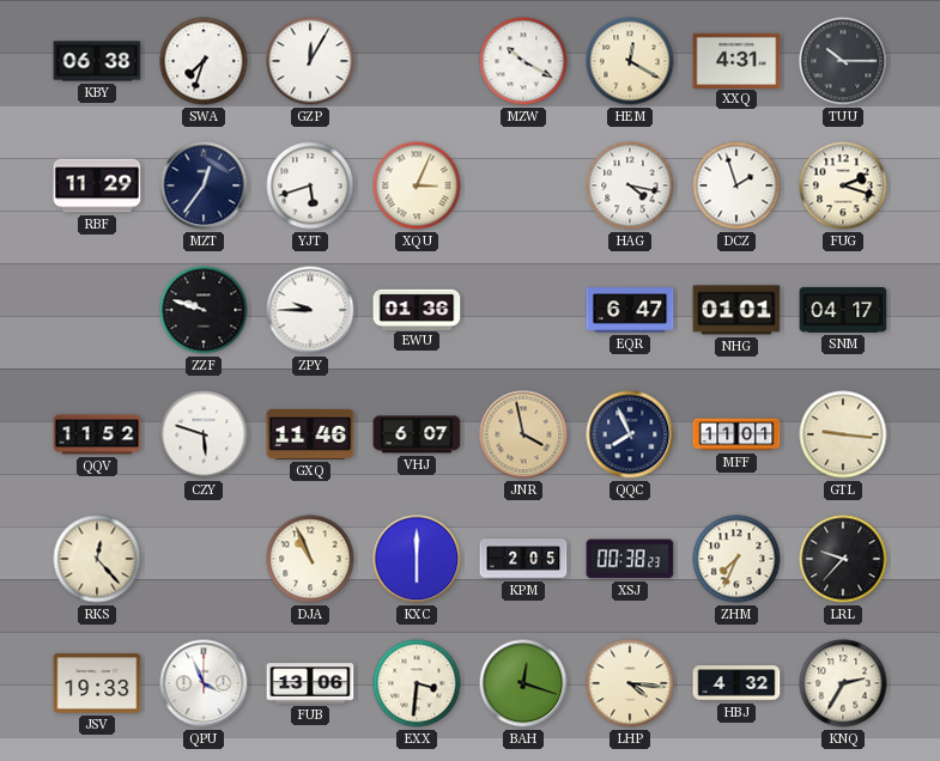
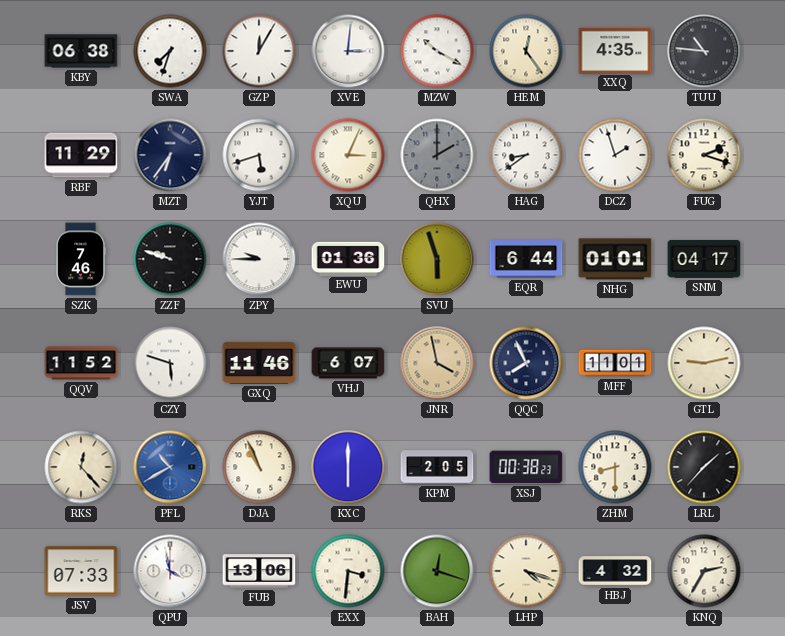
XVE: none -> 3:01
HEM: 12:20 -> 12:24
XXQ: 4:31 -> 4:35
TUU: 10:15 -> 10:46
MZT: 12:36 -> 6:36
QHX: none -> 2:00
HAG: 4:17 -> 8:39
SZK: none -> 7:46
SVU: none -> 5:57
EQR: 6:47 -> 6:44
GTL: 9:16 -> 9:13
PFL: none -> 10:40
ZHM: 7:34 -> 8:30
LRL: 9:37 -> 1:37
JSV: 19:33 -> 07:33
QPU: 3:56 -> 3:58
LHP: 4:16 -> 4:18
